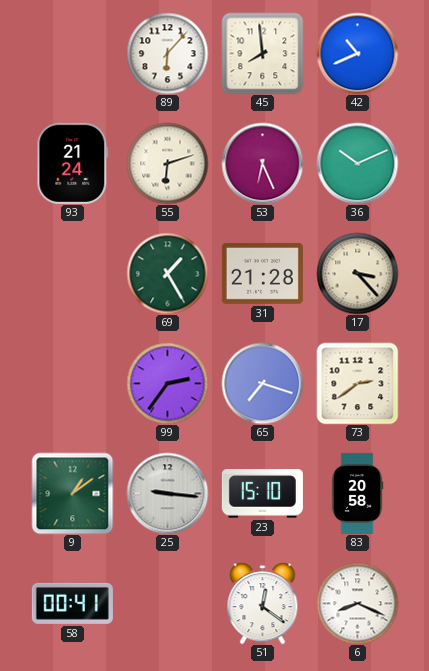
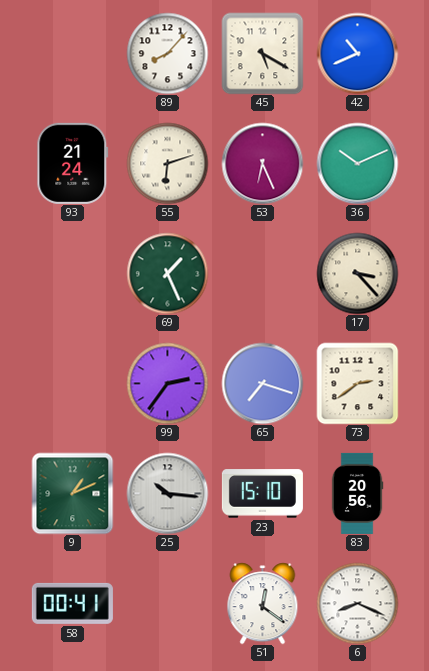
89: 6:07 -> 8:07
45: 7:59 -> 5:20
69: 1:25 -> 1:26
31: 21:28 -> none
9: 1:09 -> 1:11
25: 9:16 -> 10:16
83: 20:58 -> 20:56
